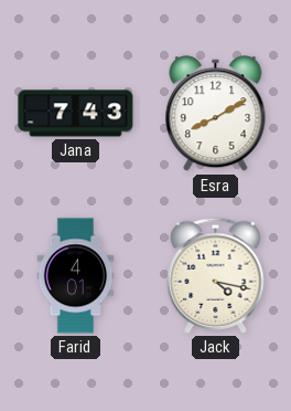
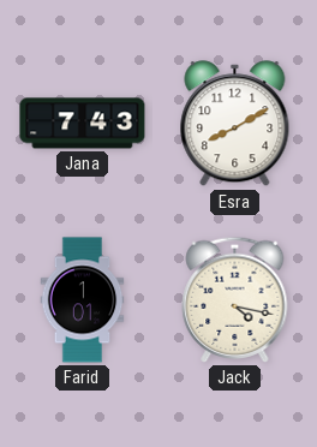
Farid: 4:01 -> 1:01
